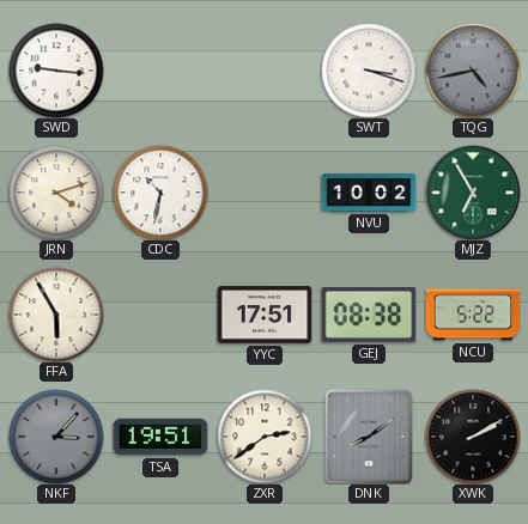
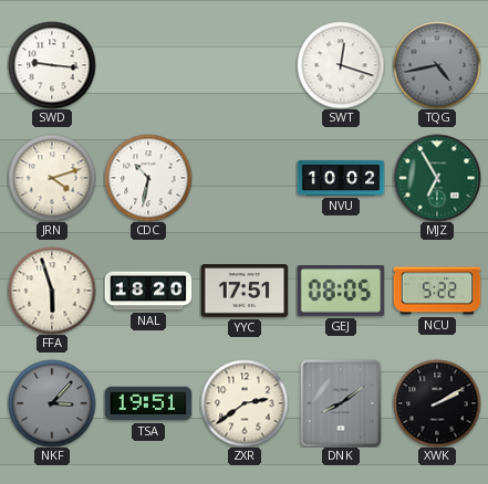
SWT: 3:18 -> 12:18
FFA: 5:55 -> 5:57
NAL: none -> 18:20
GEJ: 08:38 -> 08:05
